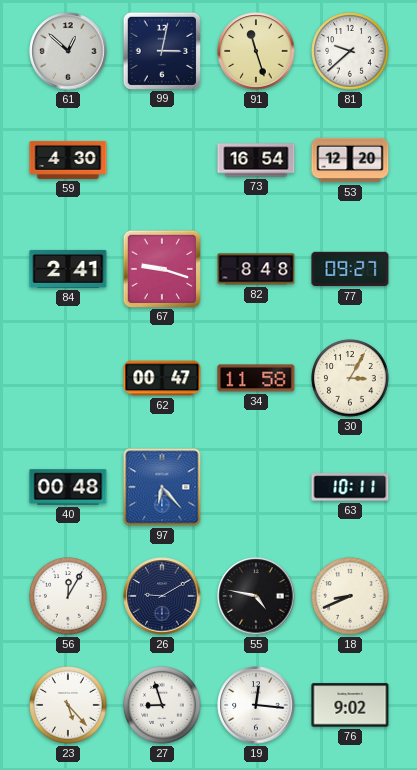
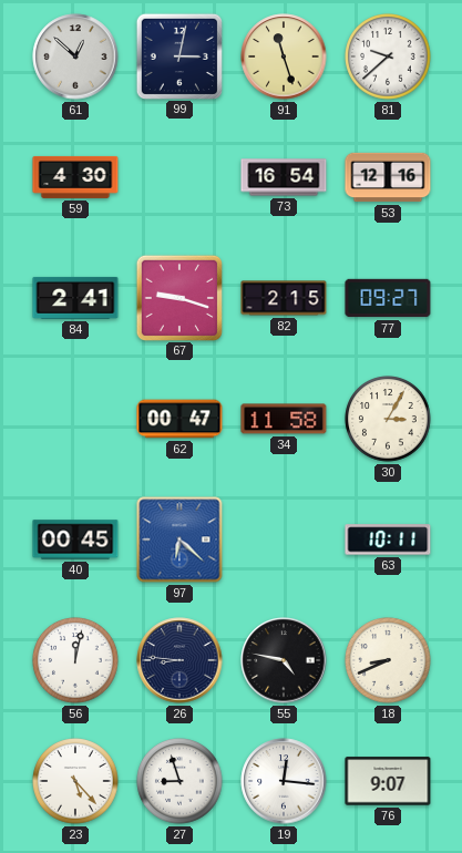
53: 12:20 -> 12:16
82: 8:48 -> 2:15
40: 00:48 -> 00:45
97: 6:23 -> 6:22
56: 12:05 -> 12:02
26: 9:10 -> 8:46
76: 9:02 -> 9:07
